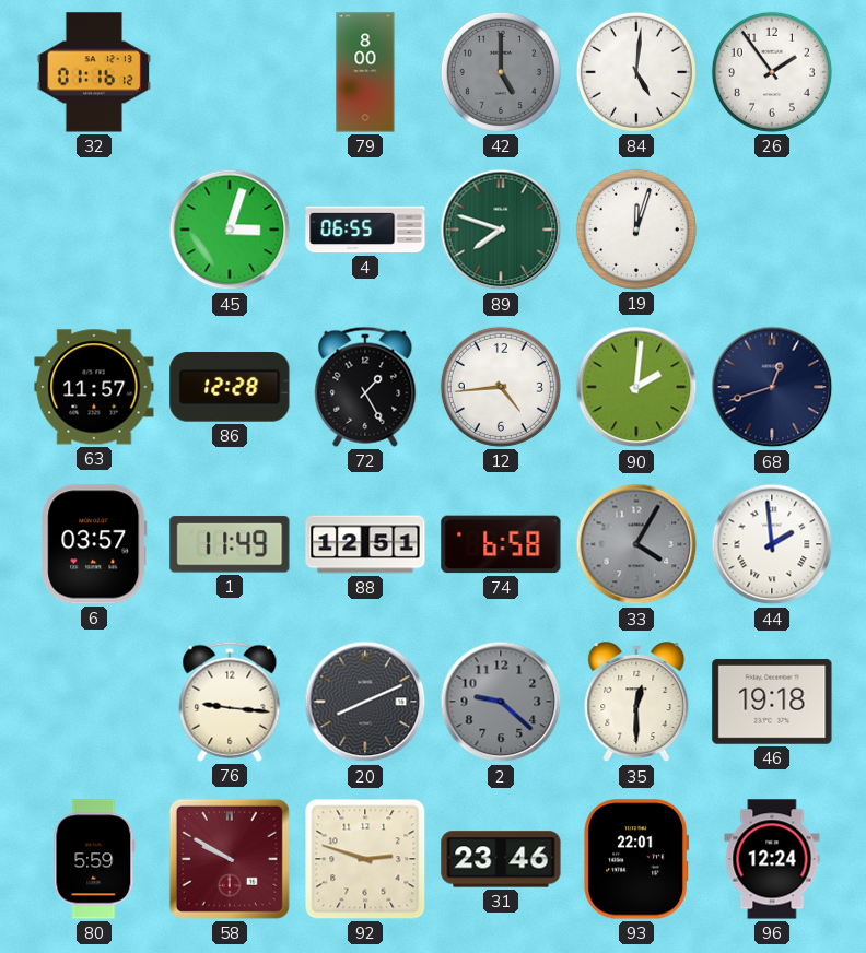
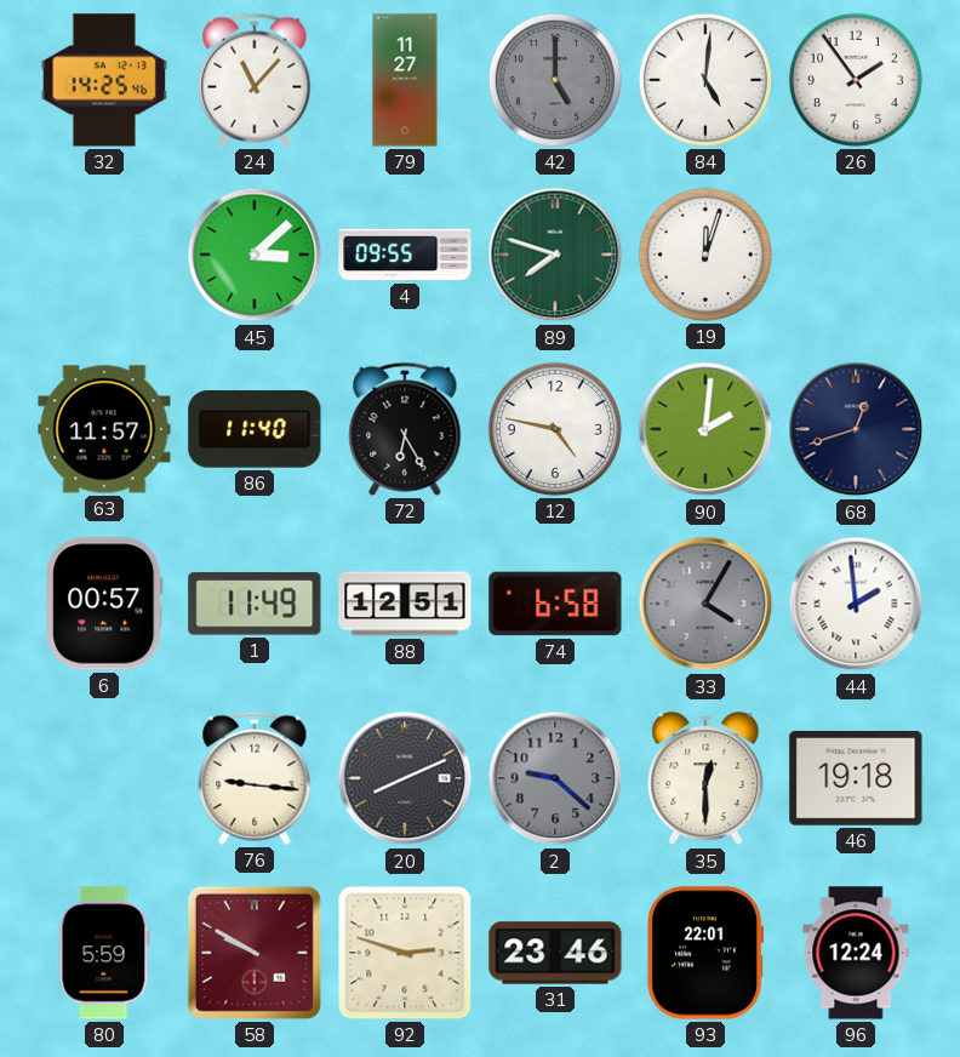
32: 01:16 -> 14:25
24: none -> 11:07
79: 8:00 -> 11:27
45: 3:03 -> 3:08
4: 06:55 -> 09:55
86: 12:28 -> 11:40
72: 1:25 -> 6:25
12: 4:44 -> 4:47
6: 03:57 -> 00:57
